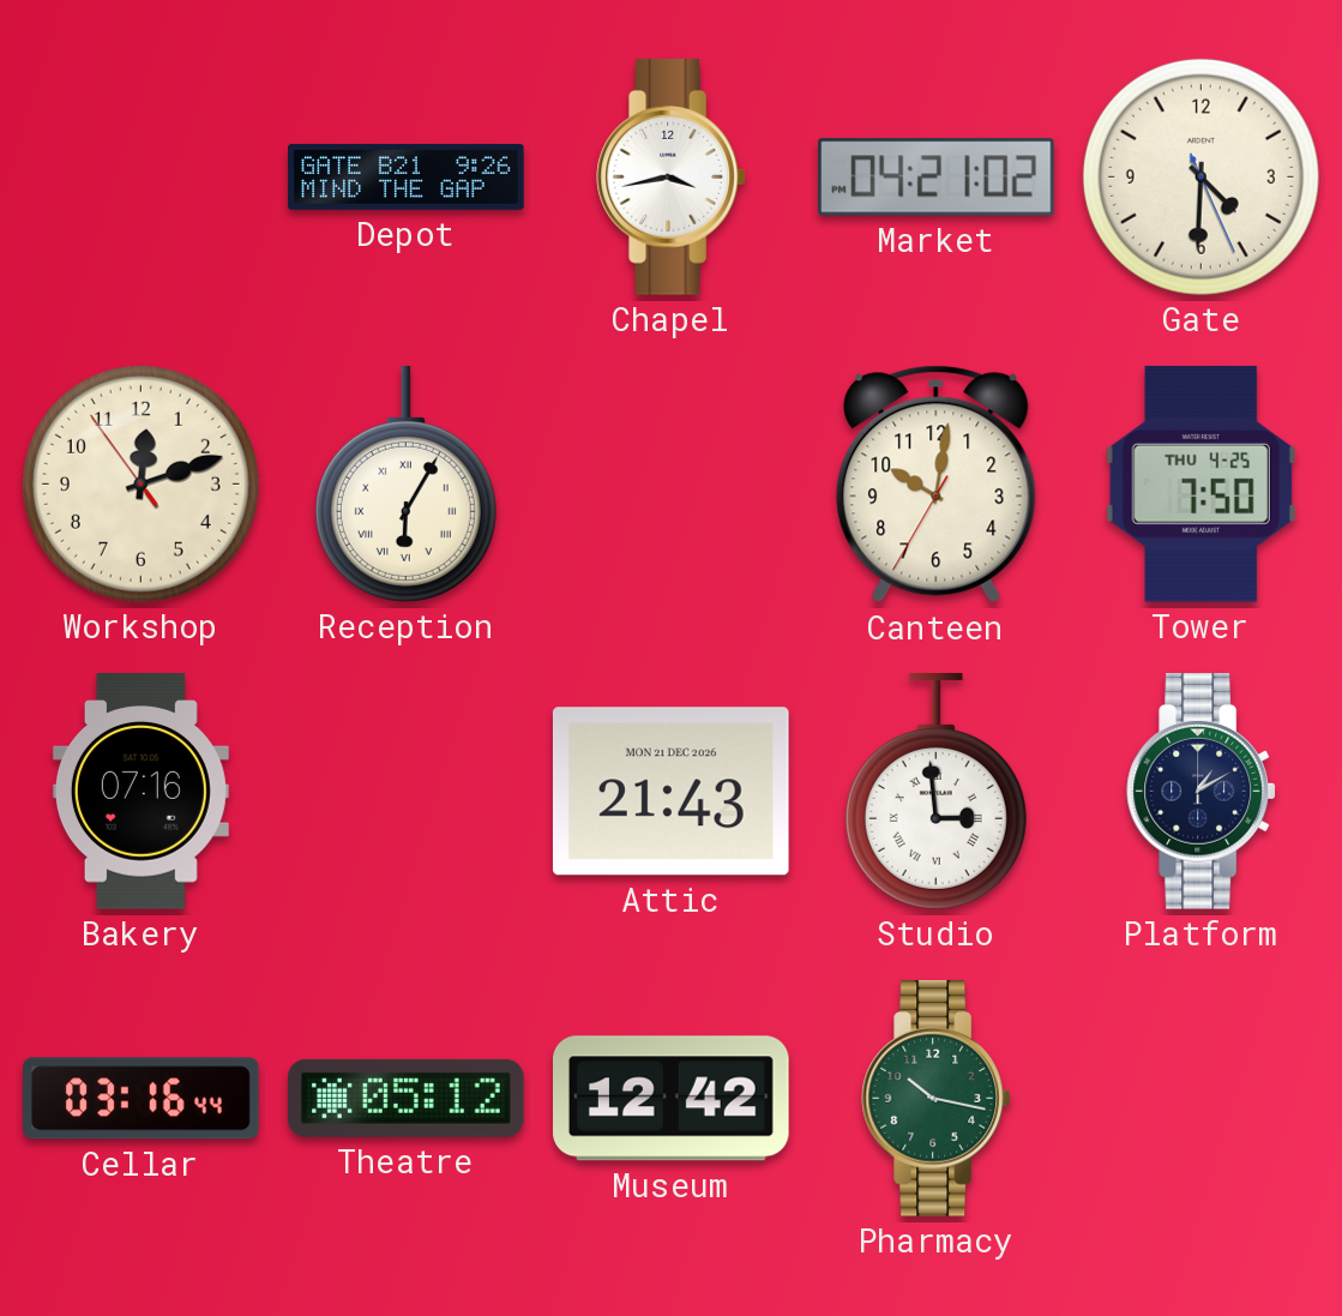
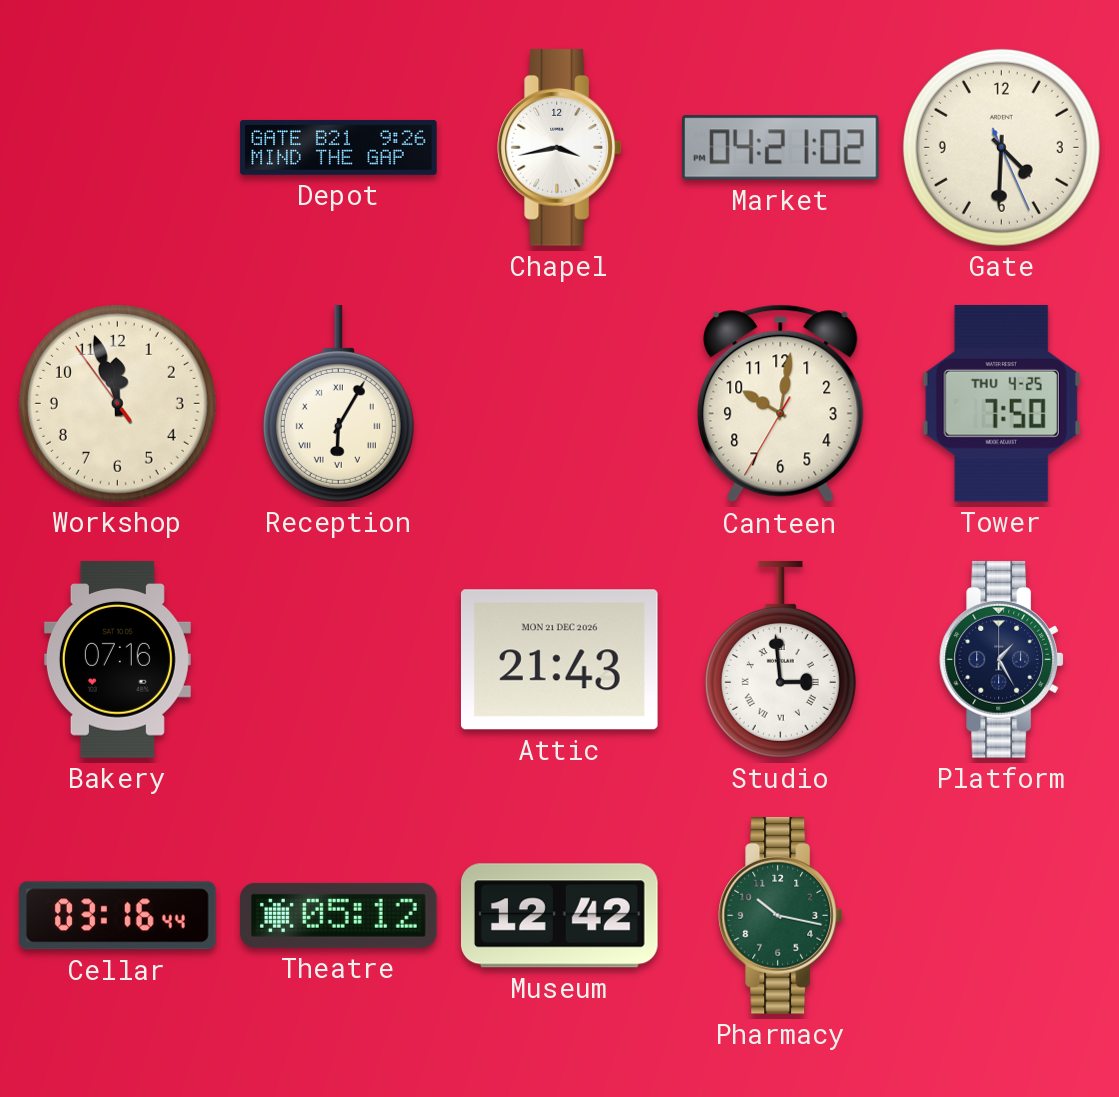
Workshop: 12:11 -> 11:56
Platform: 1:10 -> 1:25
